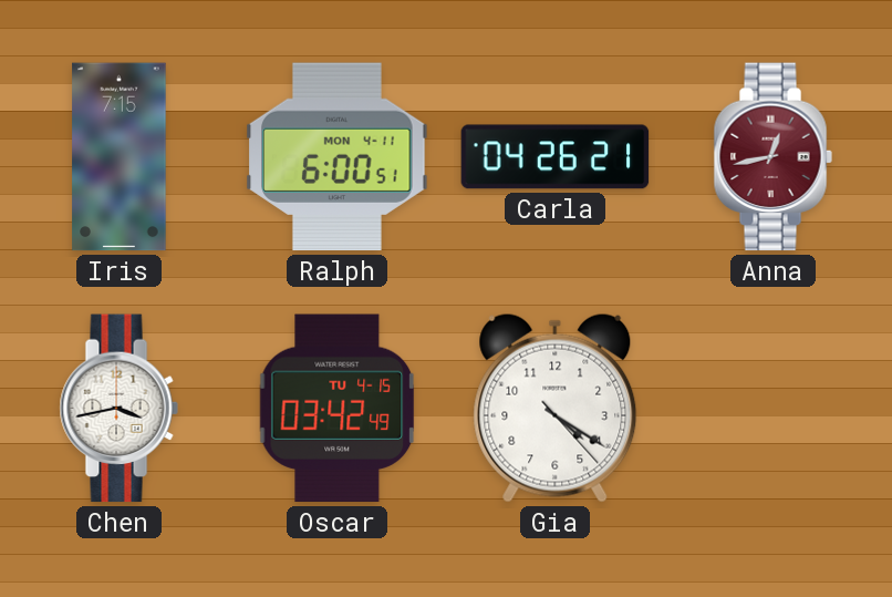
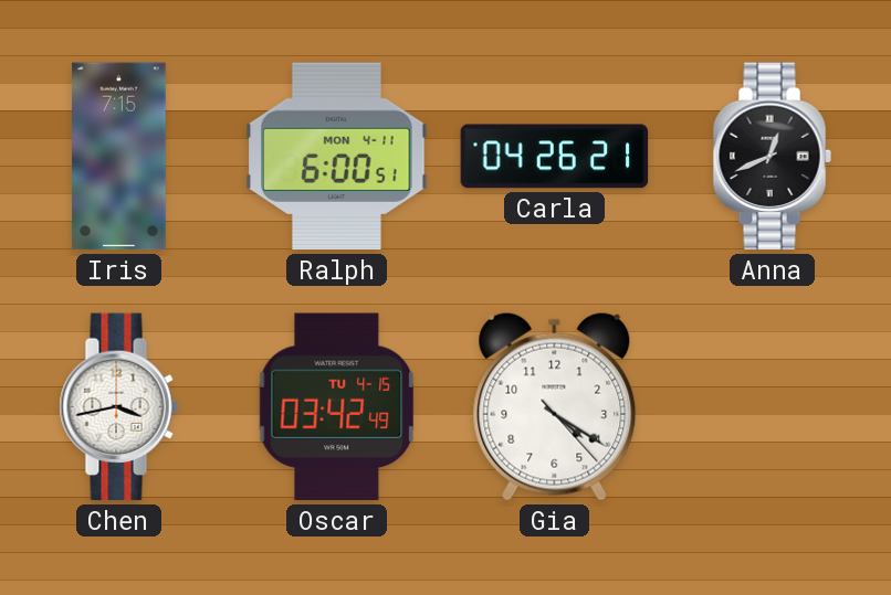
Anna: 12:43 -> 12:41
Anna dial: burgundy -> black
